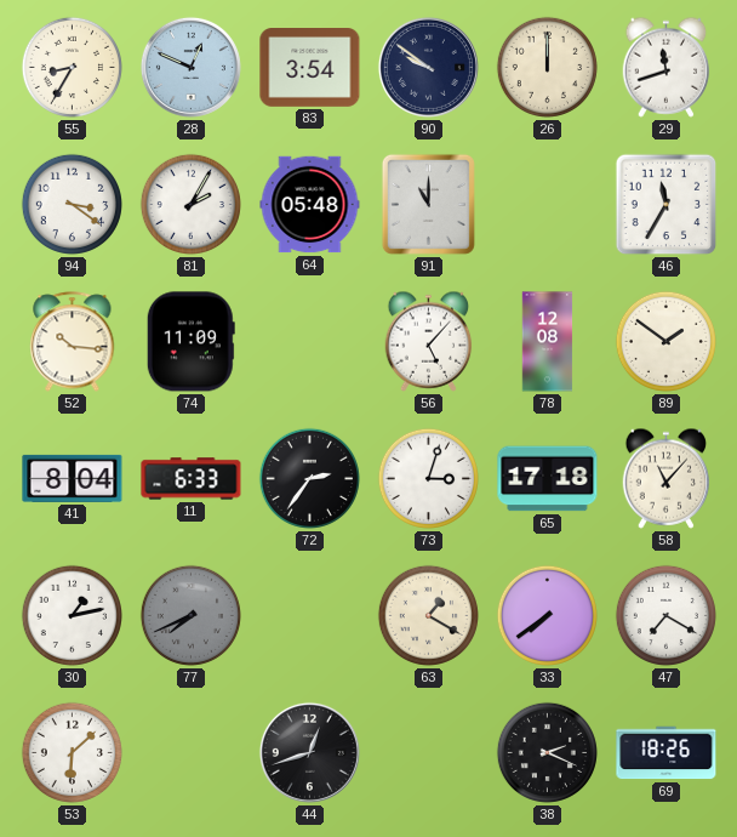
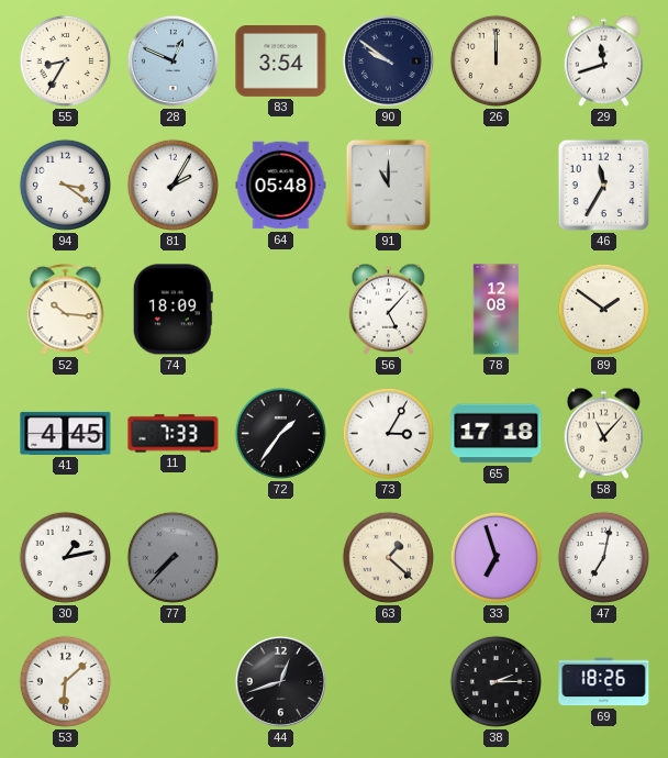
74: 11:09 -> 18:09
41: 8:04 -> 4:45
11: 6:33 -> 7:33
72: 2:36 -> 1:36
73: 3:03 -> 3:05
77: 7:41 -> 7:37
63: 1:20 -> 1:22
33: 7:39 -> 6:57
47: 7:20 -> 7:02
38: 2:19 -> 2:15
